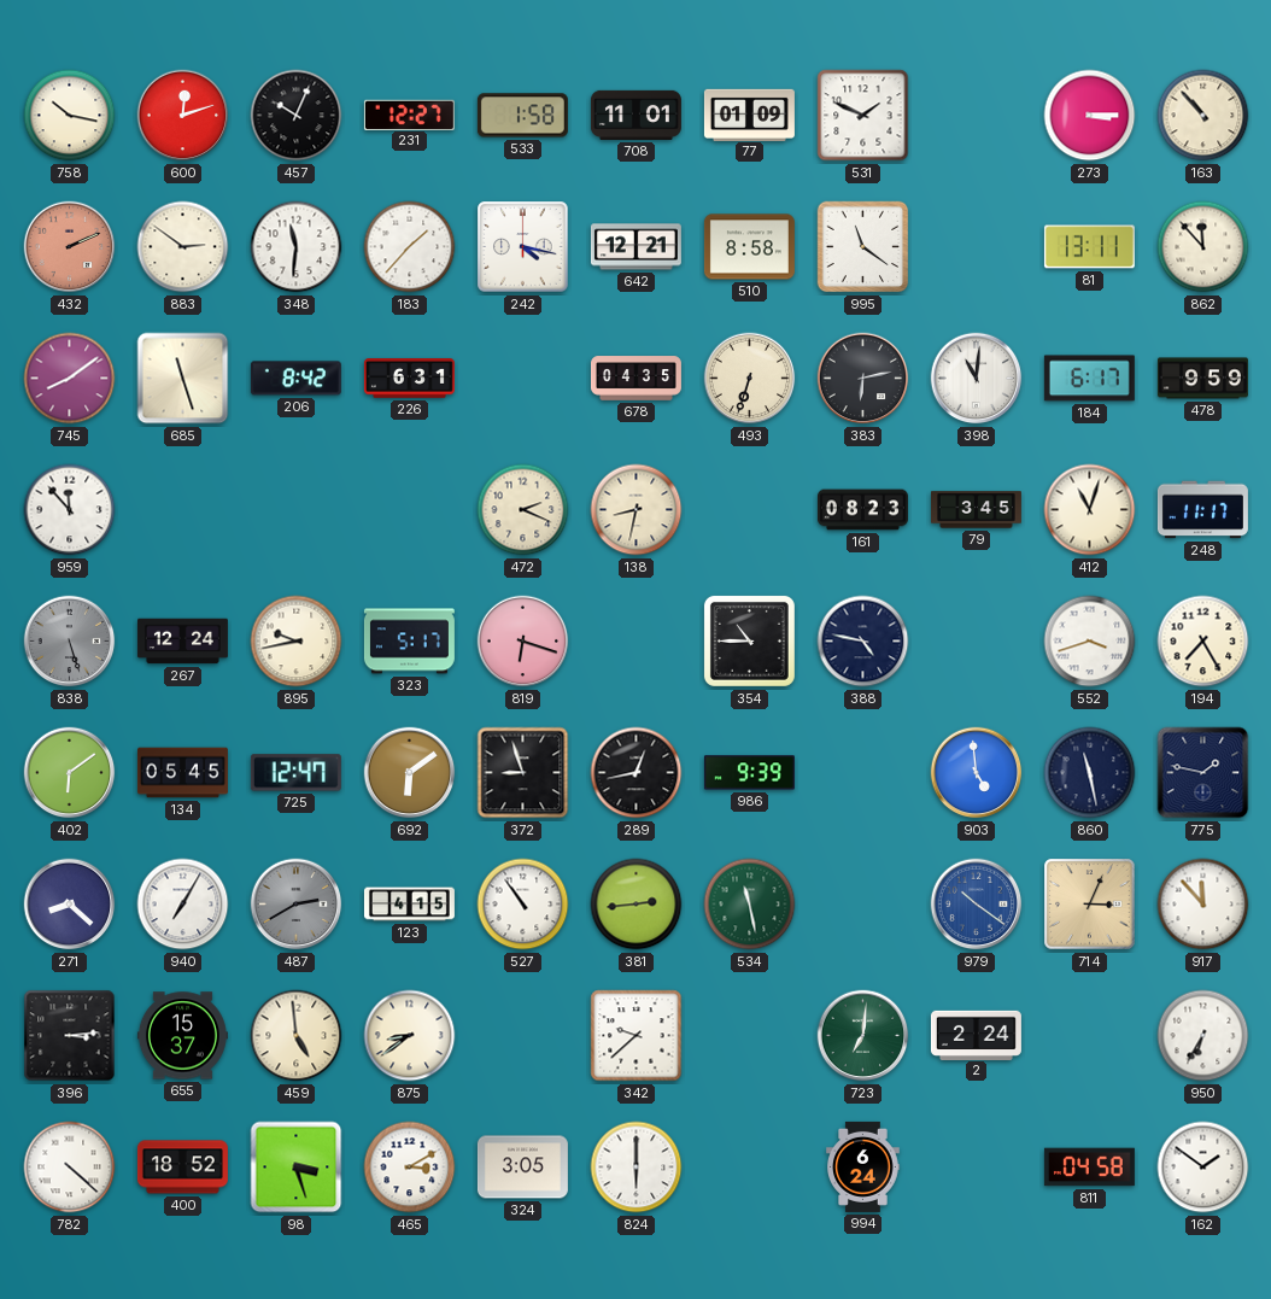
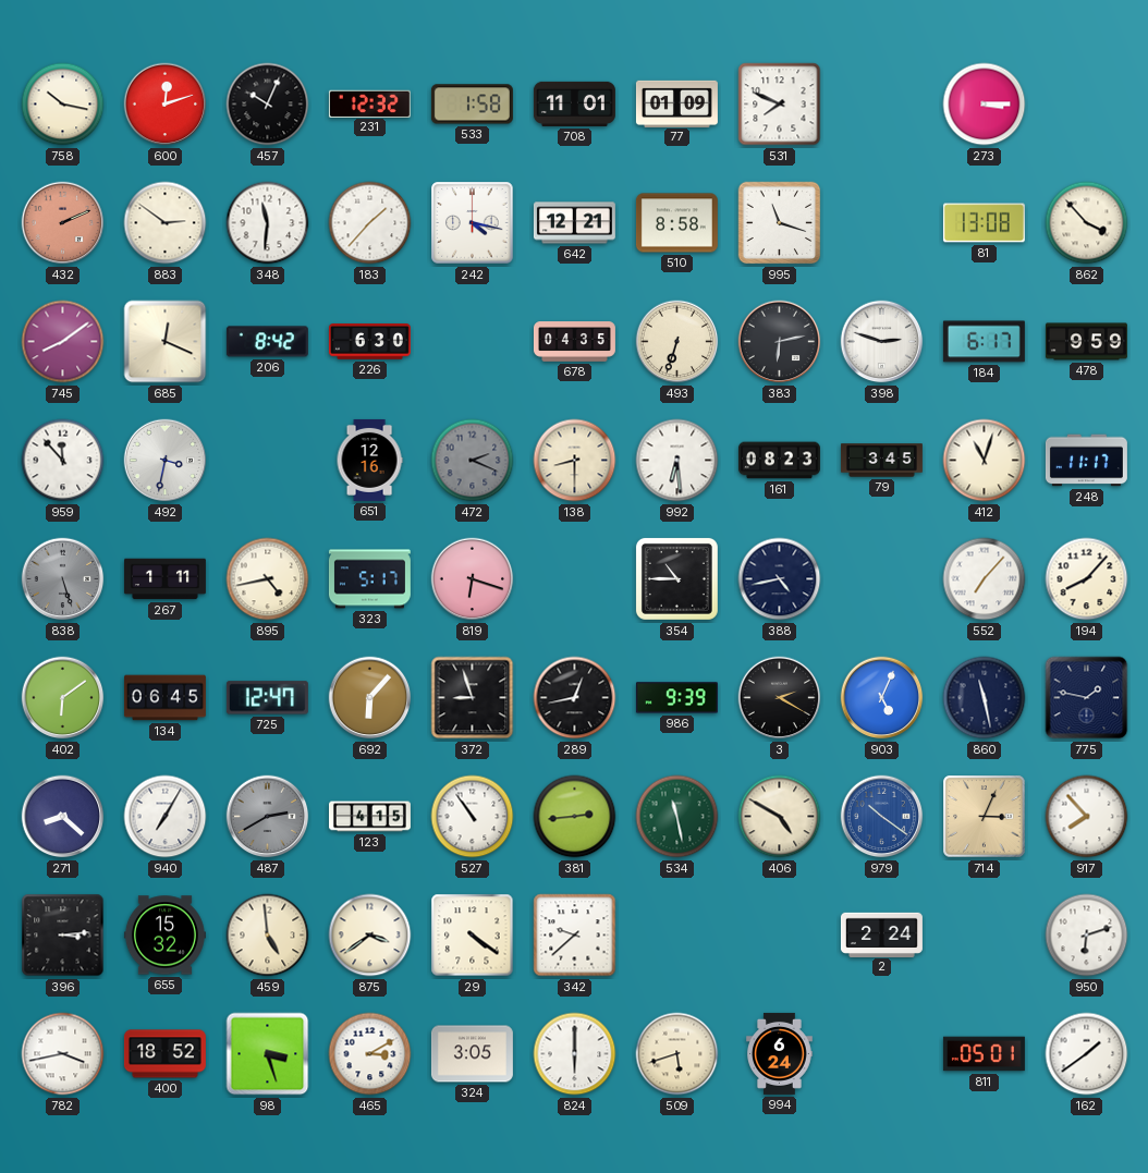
231: 12:27 -> 12:32
531: 1:49 -> 7:49
163: 10:53 -> none
995: 11:21 -> 11:18
81: 13:11 -> 13:08
862: 11:53 -> 3:53
685: 11:27 -> 12:19
226: 6:31 -> 6:30
398: 11:01 -> 2:48
492: none -> 3:32
651: none -> 12:16
472 dial: cream -> grey
138: 8:32 -> 8:30
992: none -> 6:29
267: 12:24 -> 1:11
895: 9:43 -> 4:43
388: 4:47 -> 4:43
552: 3:42 -> 7:07
194: 7:25 -> 8:07
134: 05:45 -> 06:45
692: 6:09 -> 6:07
3: none -> 2:20
903: 4:59 -> 5:04
406: none -> 4:50
917: 11:53 -> 7:53
655: 15:37 -> 15:32
875: 8:39 -> 3:39
29: none -> 4:21
723: 7:01 -> none
950: 6:35 -> 6:12
782: 4:22 -> 3:43
509: none -> 5:42
811: 04:58 -> 05:01
162: 1:51 -> 1:39
